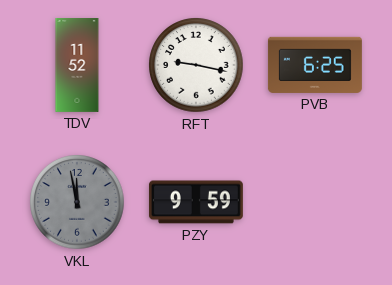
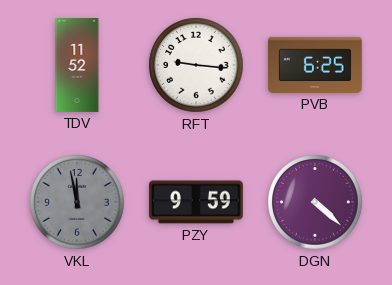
RFT: 9:17 -> 9:16
DGN: none -> 4:22
